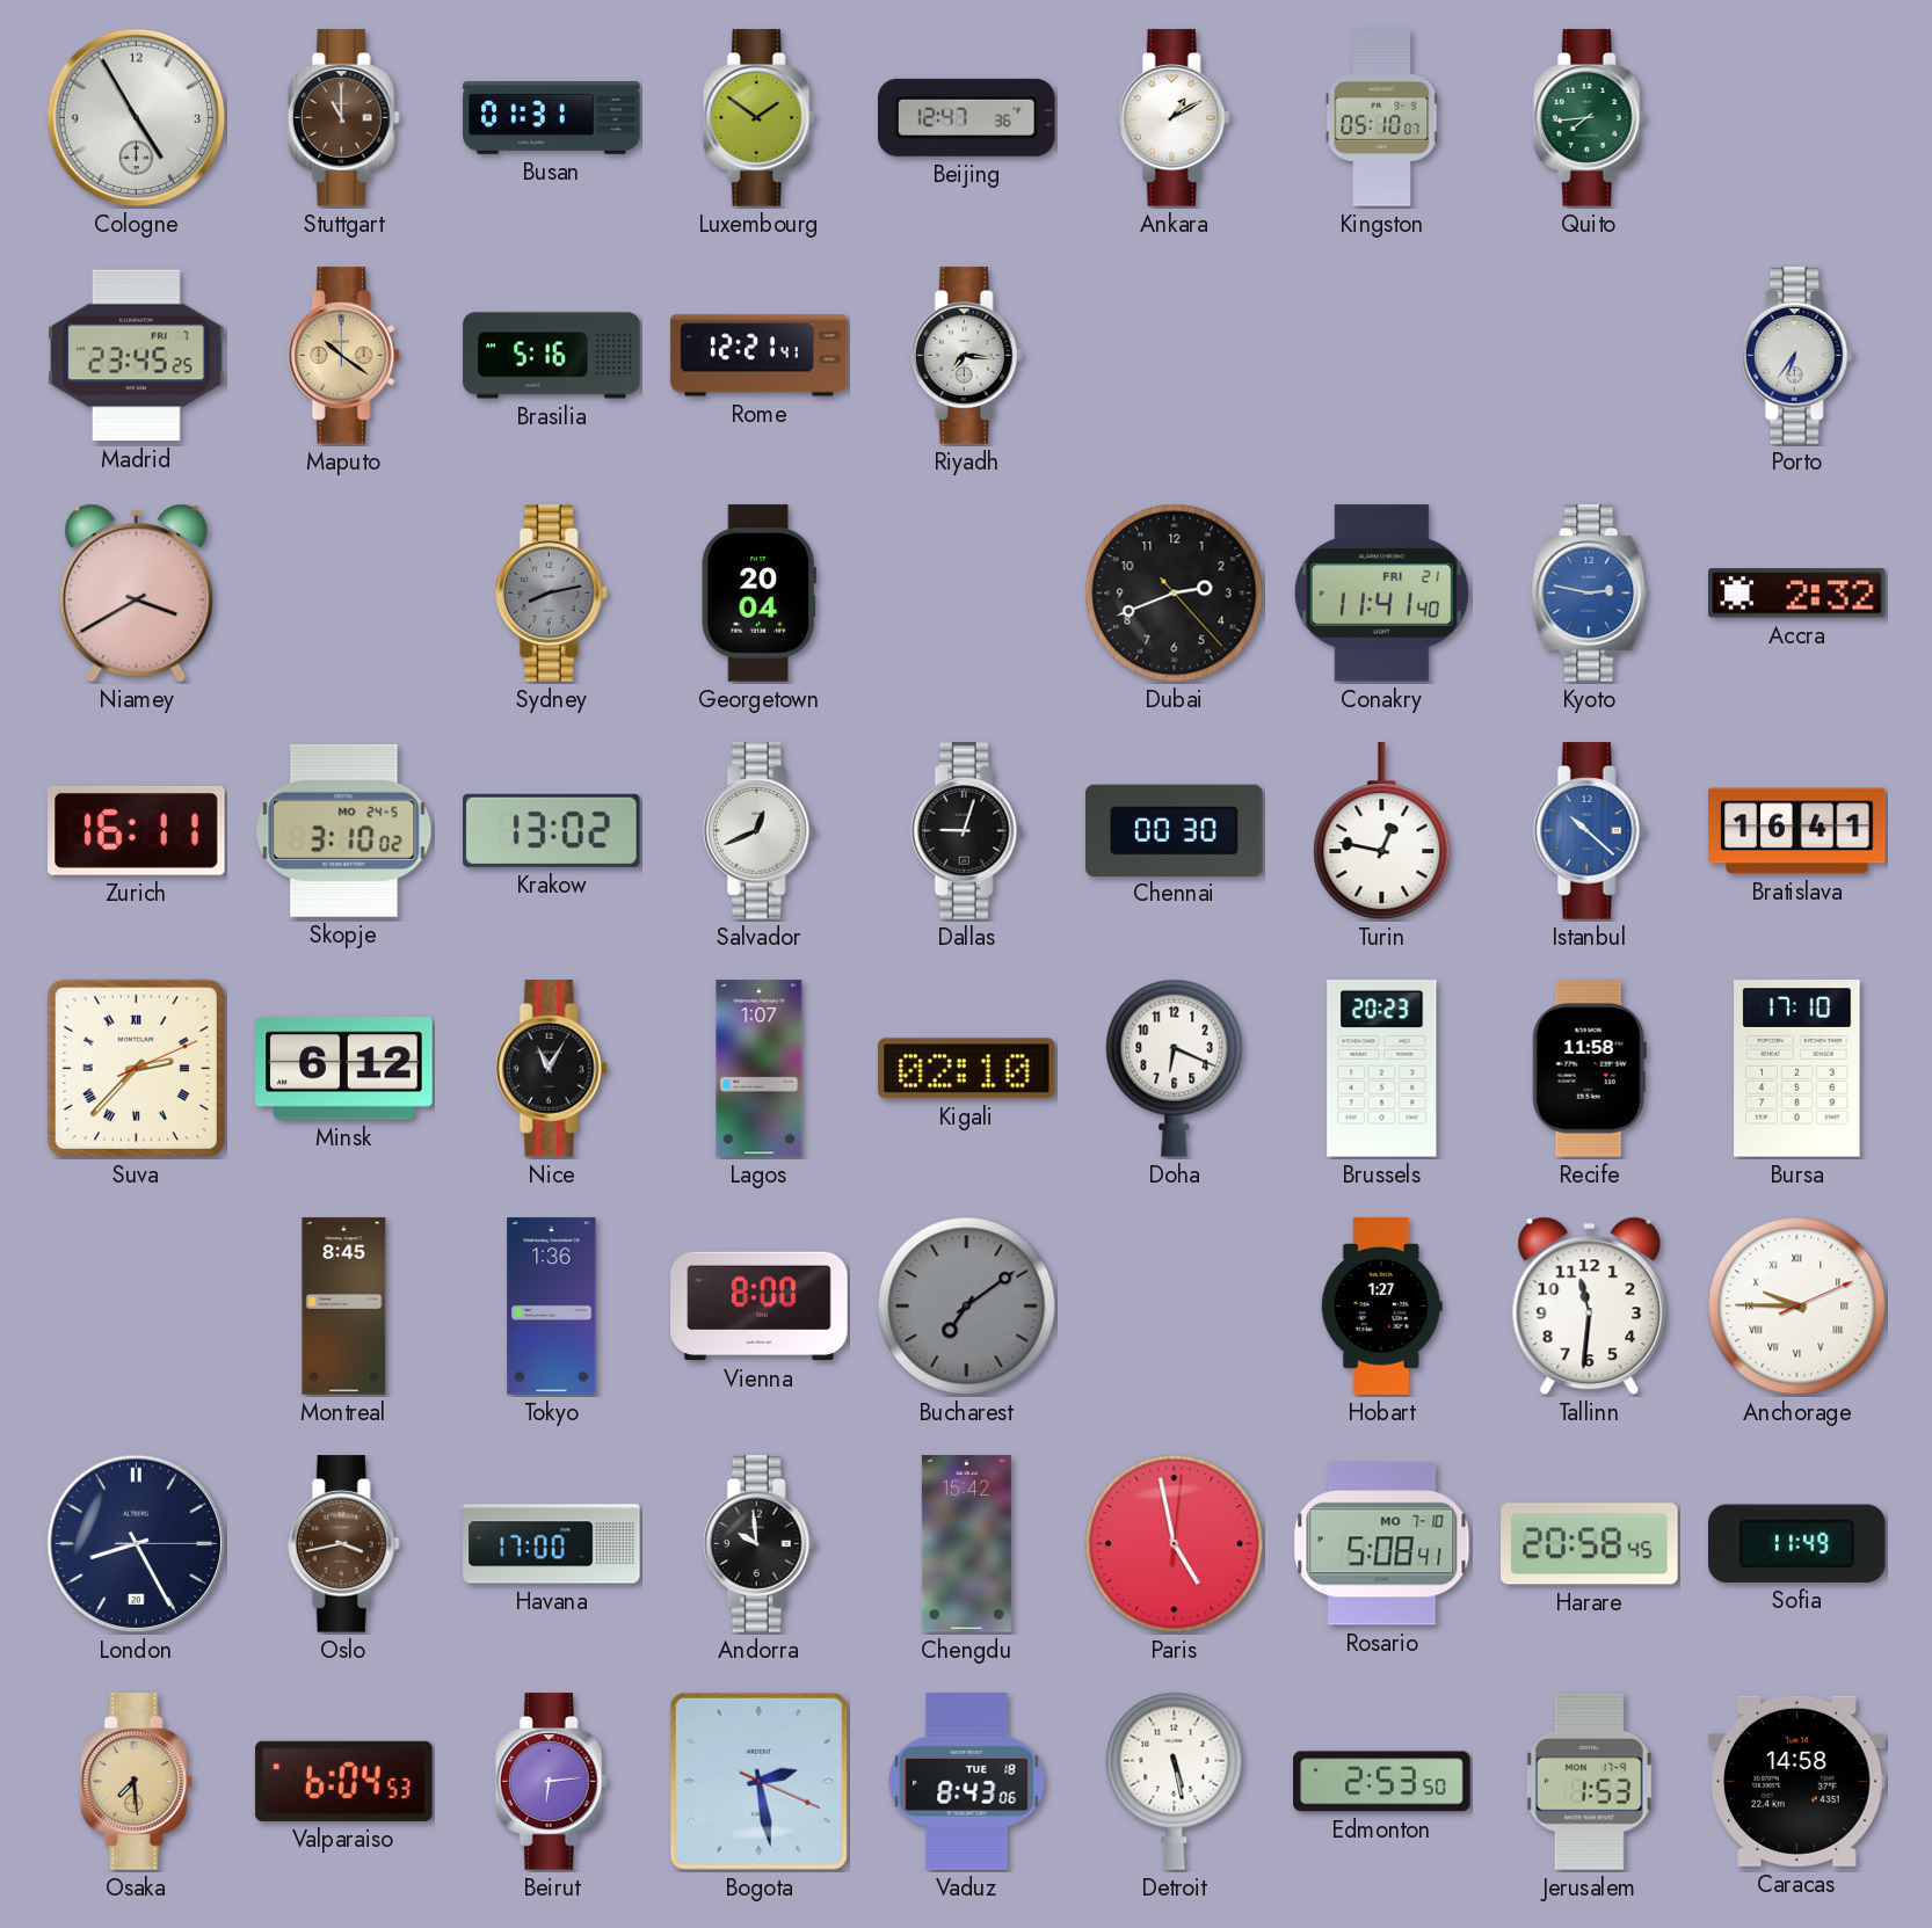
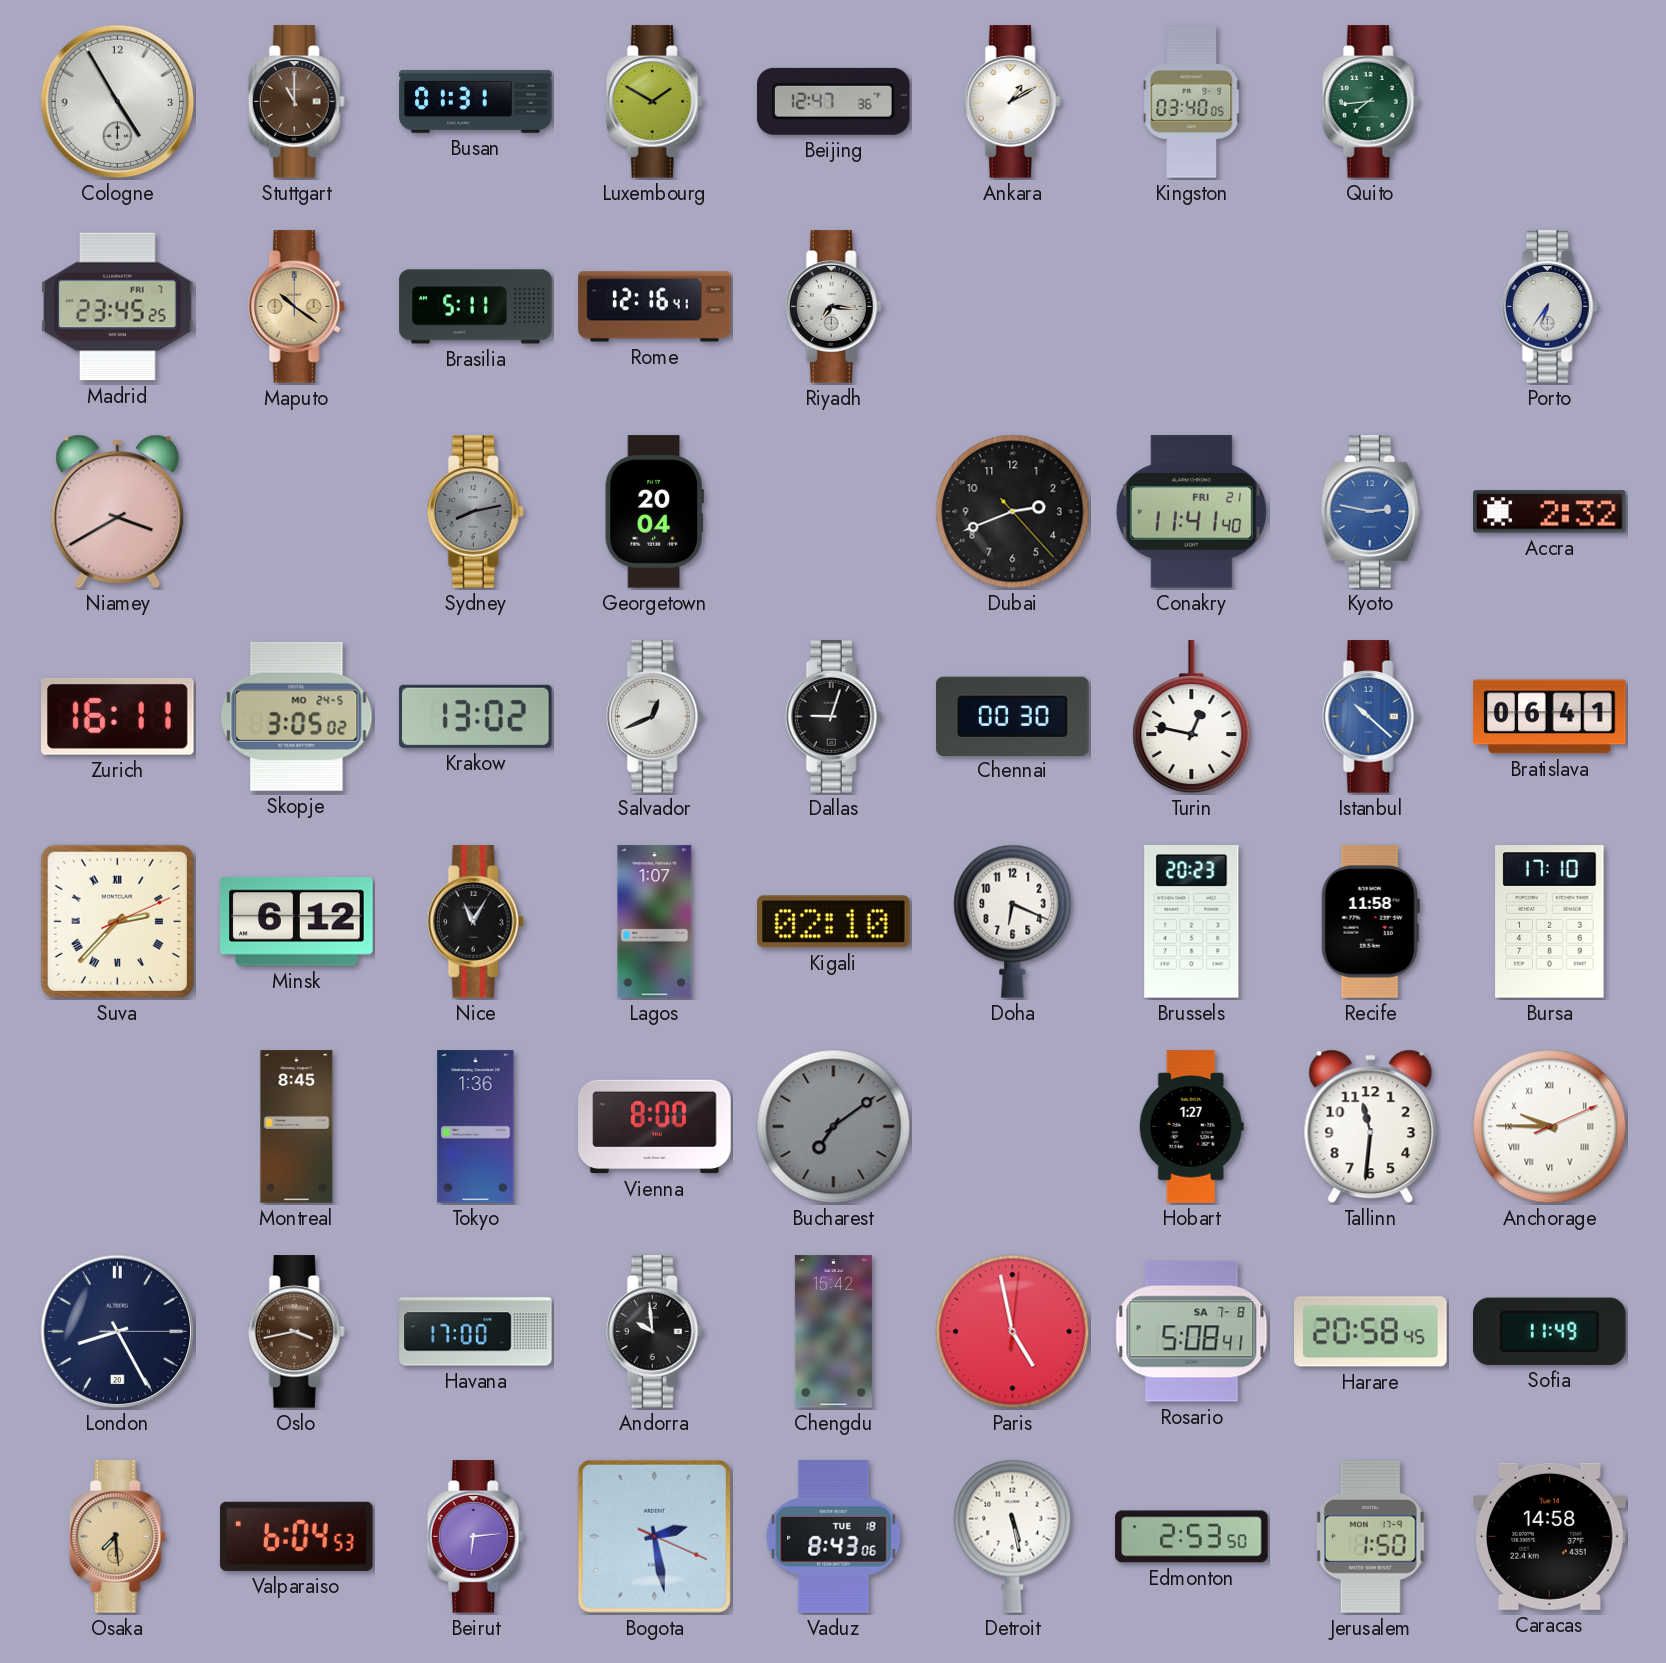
Luxembourg: 1:51 -> 1:50
Kingston: 05:10 -> 03:40
Brasilia: 5:16 -> 5:11
Rome: 12:21 -> 12:16
Skopje: 3:10 -> 3:05
Bratislava: 16:41 -> 06:41
Rosario date: MO 7-10 -> SA 7-8
Jerusalem: 1:53 -> 1:50
